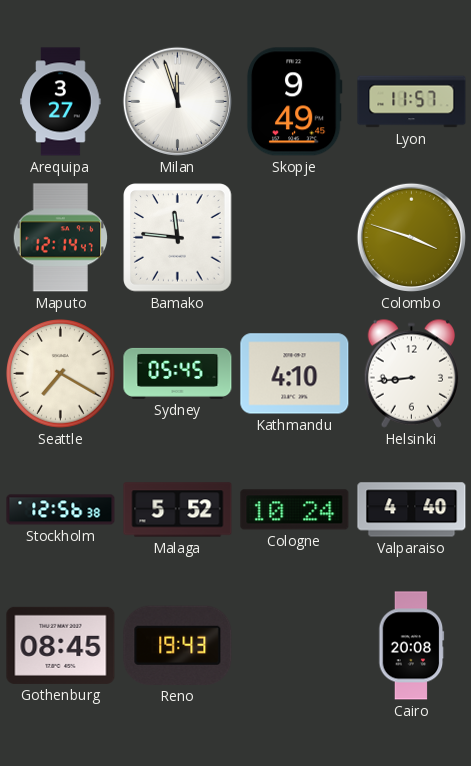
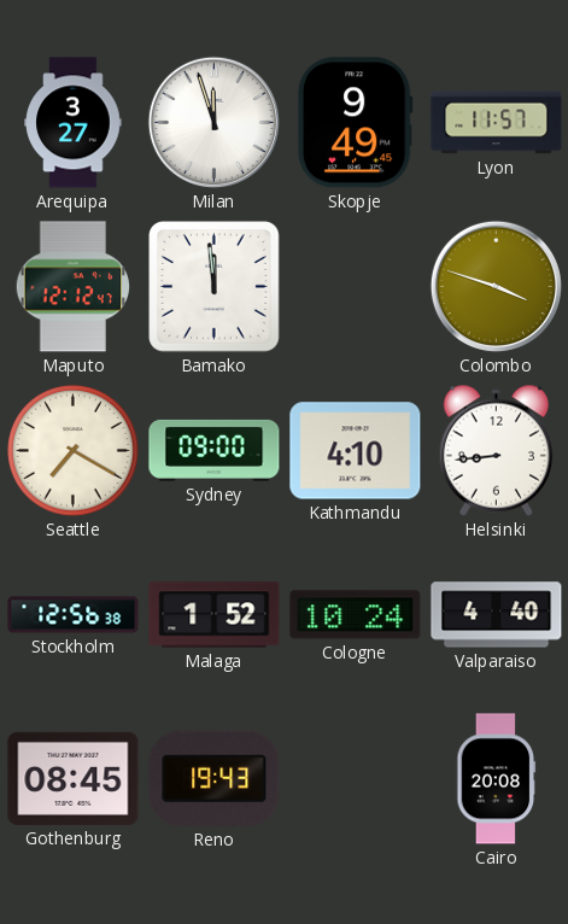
Maputo: 12:14 -> 12:12
Bamako: 11:46 -> 11:59
Sydney: 05:45 -> 09:00
Malaga: 5:52 -> 1:52
